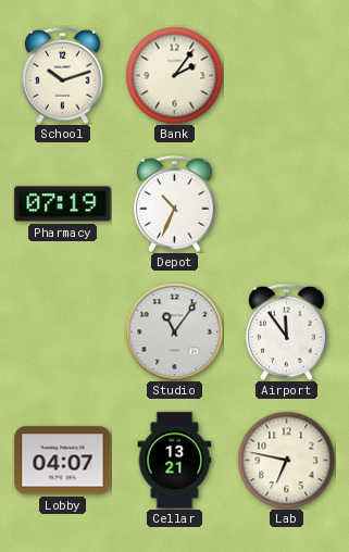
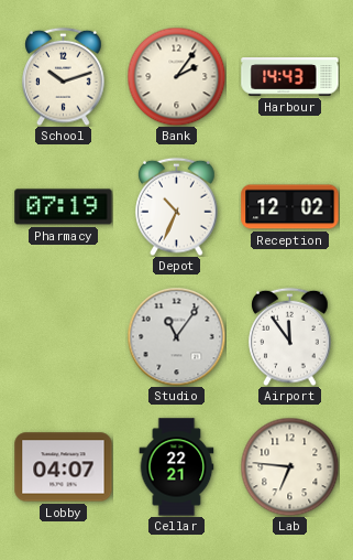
Harbour: none -> 14:43
Reception: none -> 12:02
Cellar: 13:21 -> 22:21
Lab: 6:47 -> 6:46
